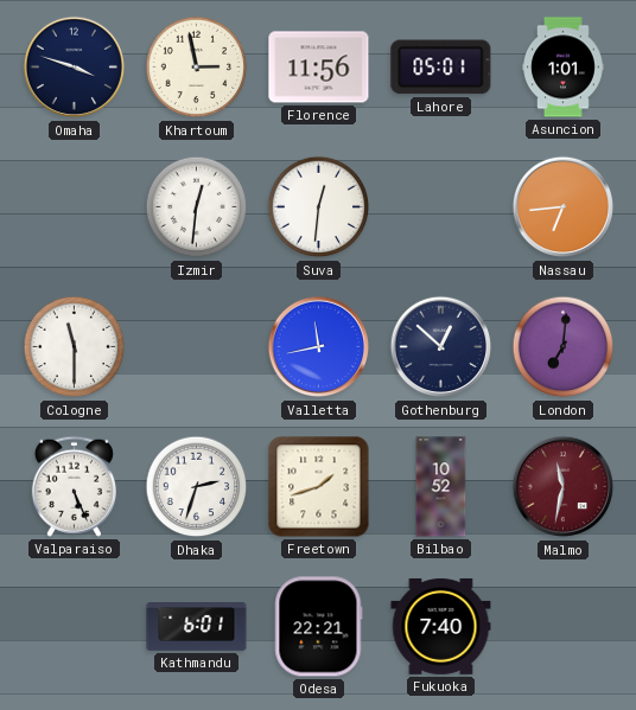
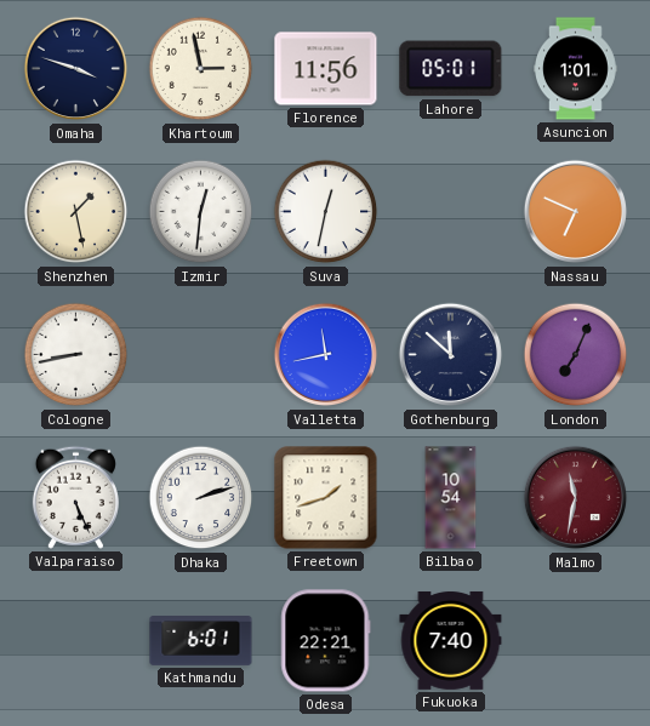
Shenzhen: none -> 1:28
Suva: 12:31 -> 12:32
Nassau: 6:44 -> 6:49
Cologne: 11:30 -> 8:43
Gothenburg: 12:52 -> 11:52
London: 7:01 -> 7:04
Dhaka: 2:33 -> 2:12
Bilbao: 10:52 -> 10:54
